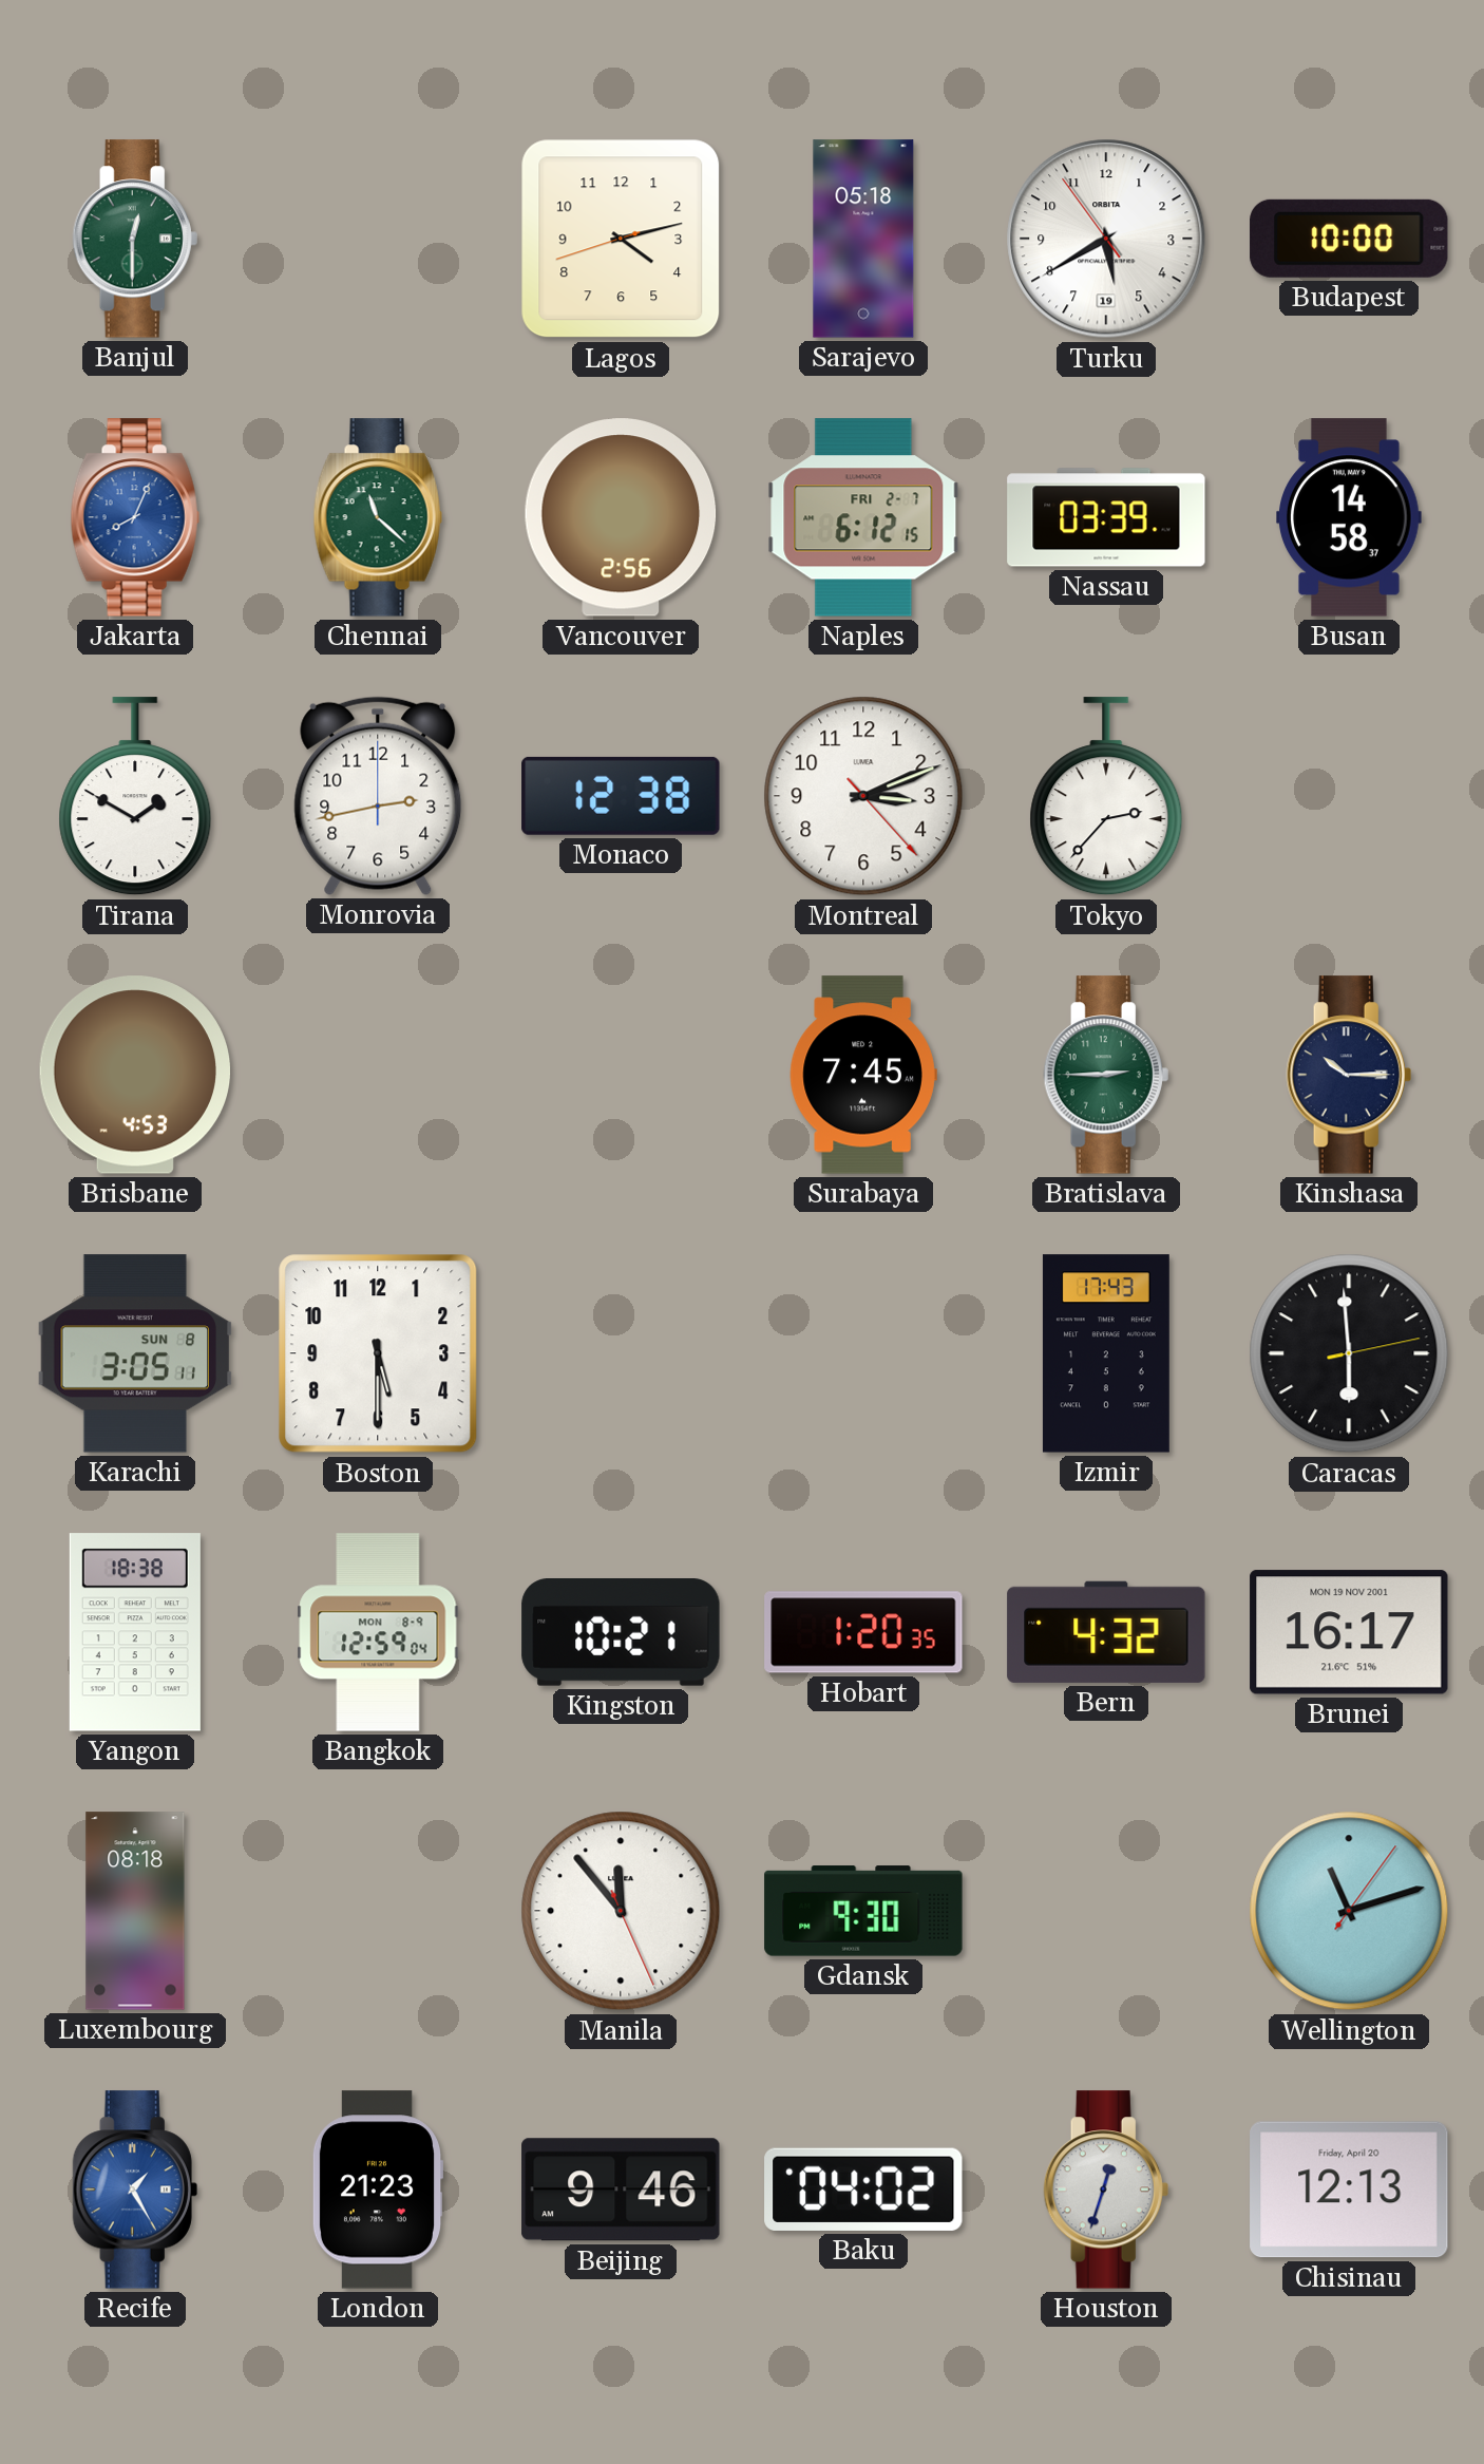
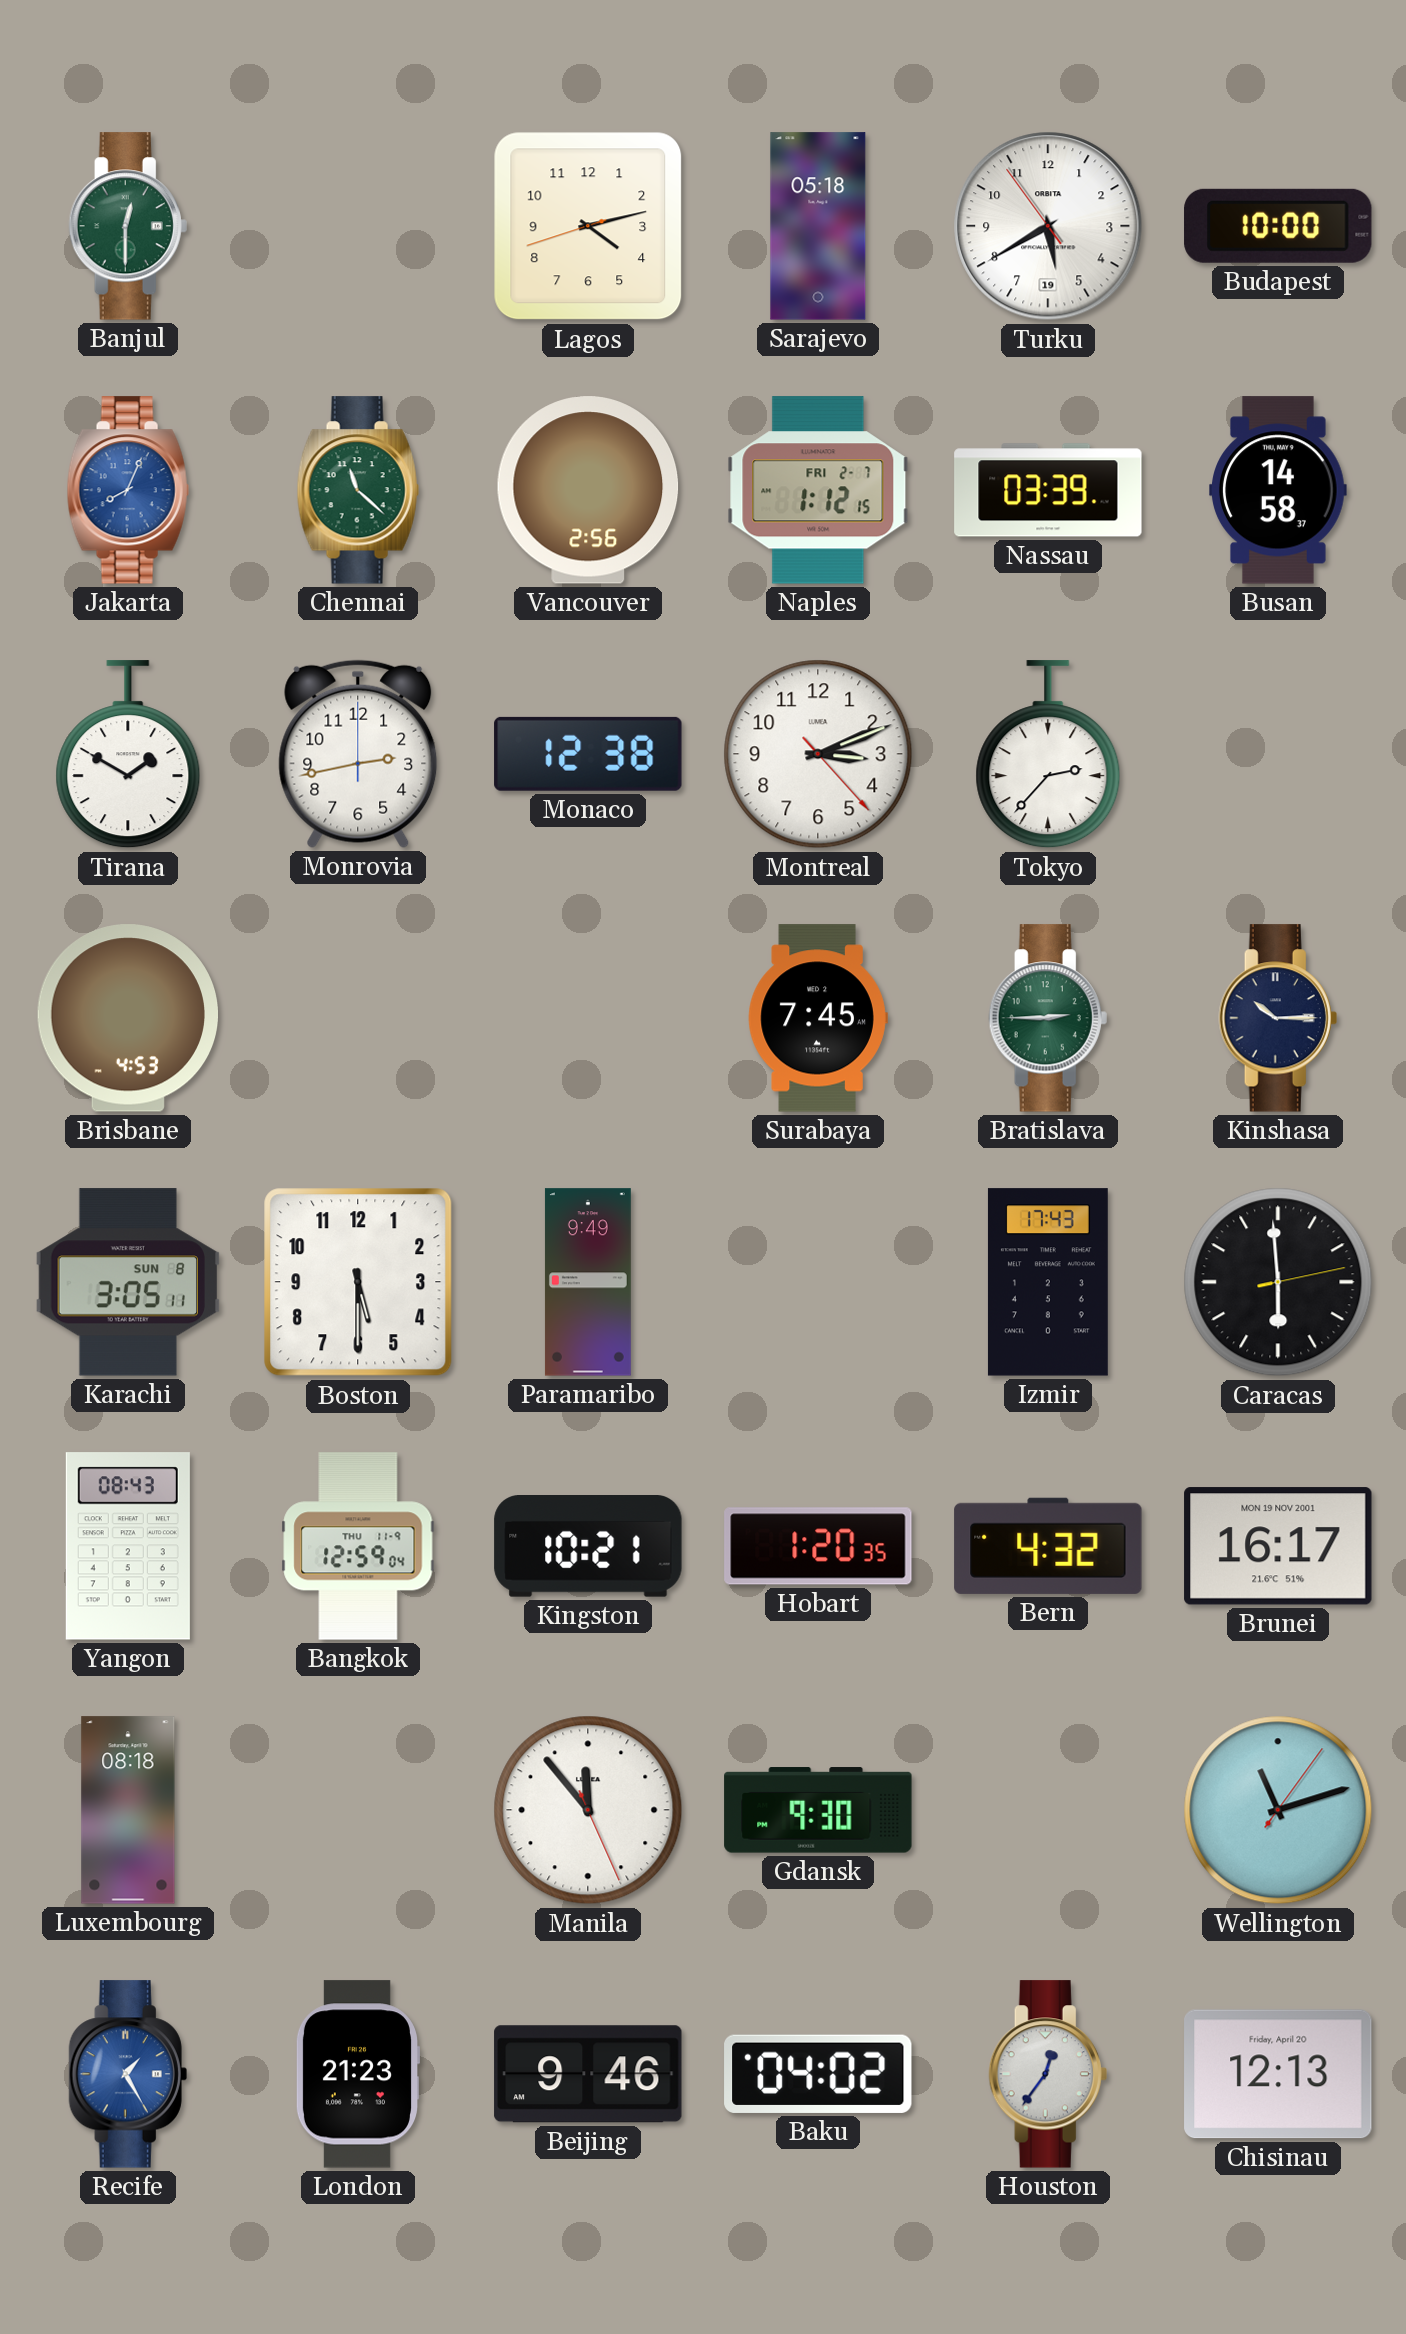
Naples: 6:12 -> 1:12
Paramaribo: none -> 9:49
Yangon: 18:38 -> 08:43
Bangkok date: MON 8-9 -> THU 11-9
Houston: 12:33 -> 12:36
